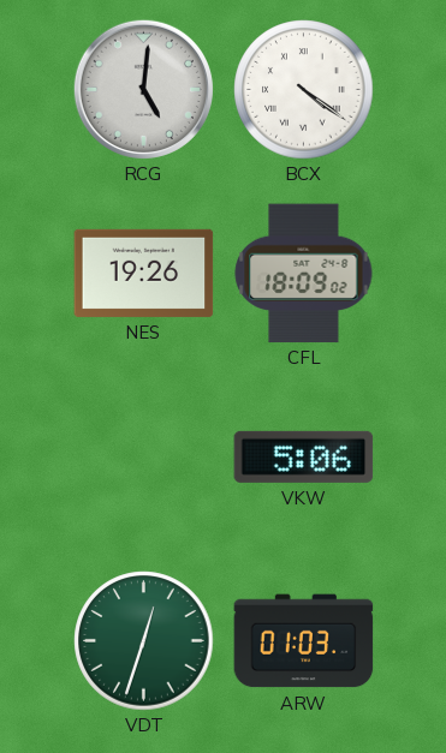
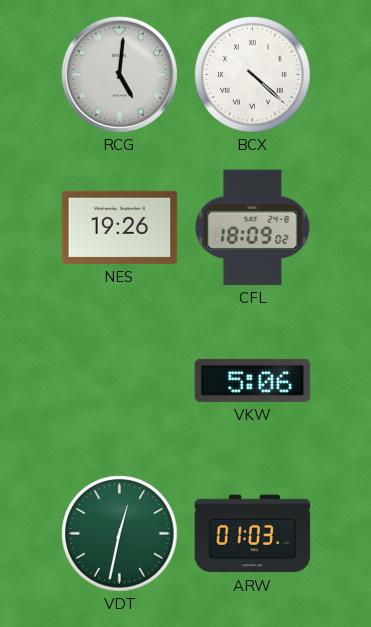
BCX: 4:21 -> 4:22
VDT: 12:33 -> 12:32
